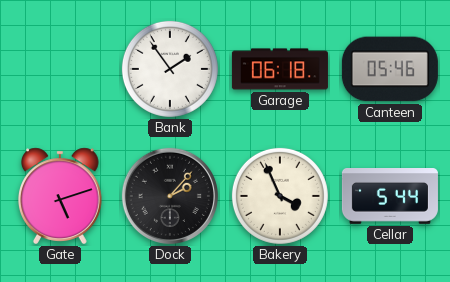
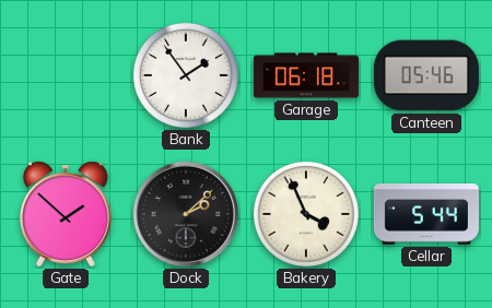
Gate: 5:12 -> 1:52
Dock: 2:07 -> 2:08
